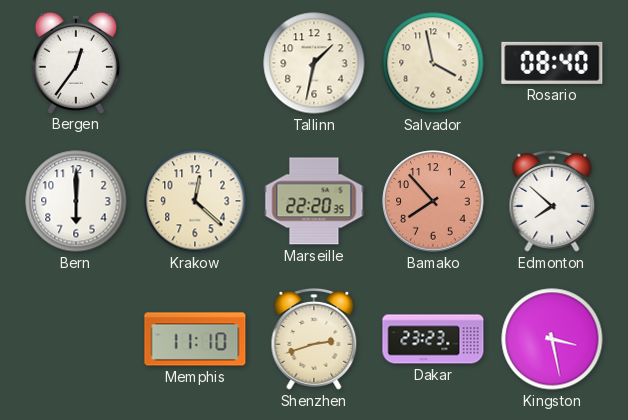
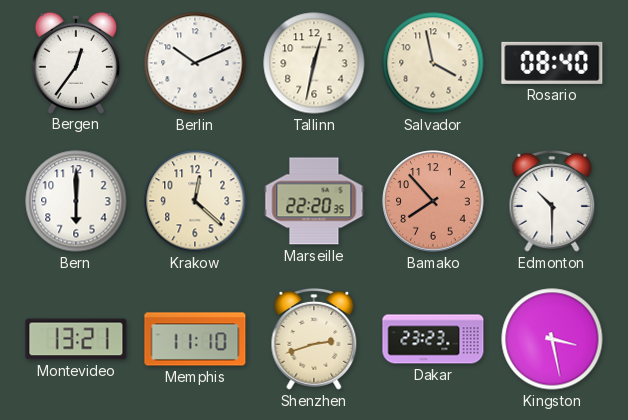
Berlin: none -> 10:11
Tallinn: 1:32 -> 12:32
Edmonton: 7:52 -> 10:30
Montevideo: none -> 13:21
